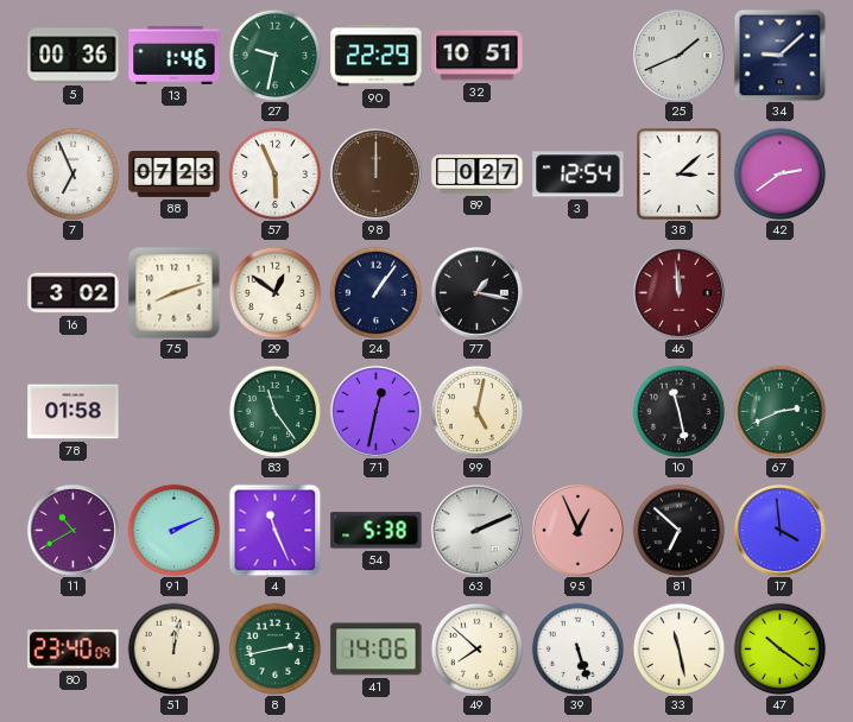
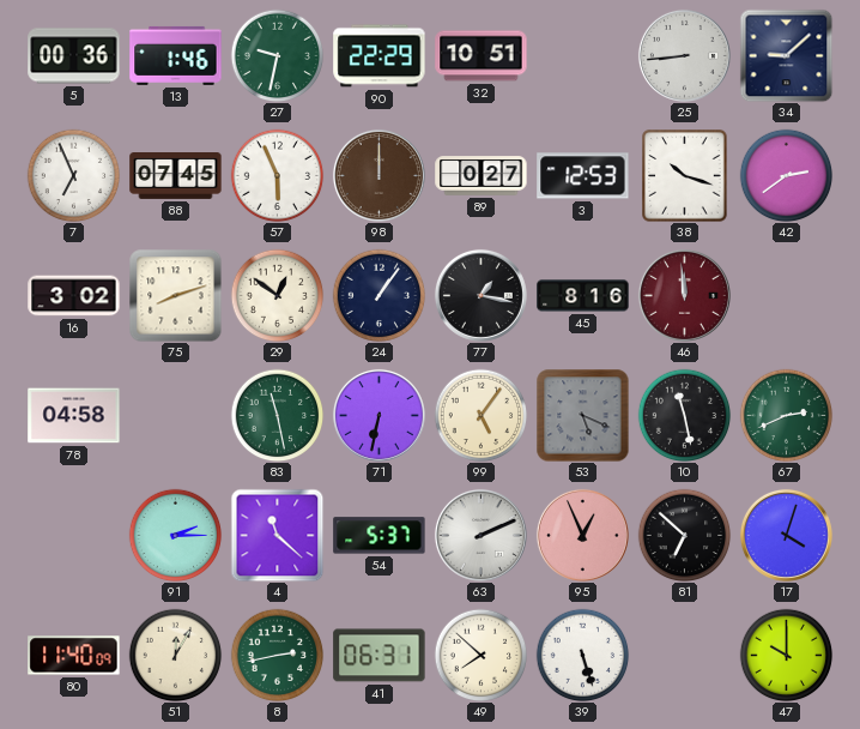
25: 1:41 -> 8:44
88: 07:23 -> 07:45
3: 12:54 -> 12:53
38: 3:08 -> 10:18
45: none -> 8:16
78: 01:58 -> 04:58
83: 11:24 -> 11:28
71: 12:32 -> 6:32
99: 5:02 -> 5:06
53: none -> 5:19
11: 10:40 -> none
91: 2:11 -> 2:15
4: 11:26 -> 11:22
54: 5:38 -> 5:37
17: 3:59 -> 4:03
80: 23:40 -> 11:40
51: 12:02 -> 12:05
41: 14:06 -> 06:31
33: 11:28 -> none
47: 10:21 -> 10:00
